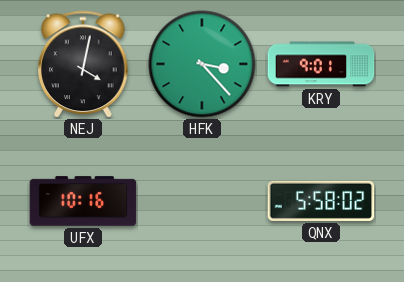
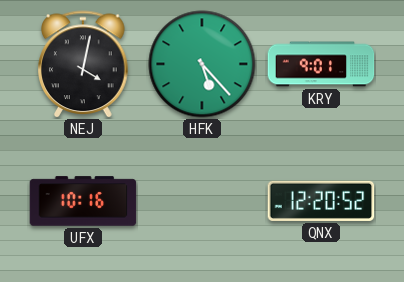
HFK: 3:23 -> 5:23
QNX: 5:58 -> 12:20
